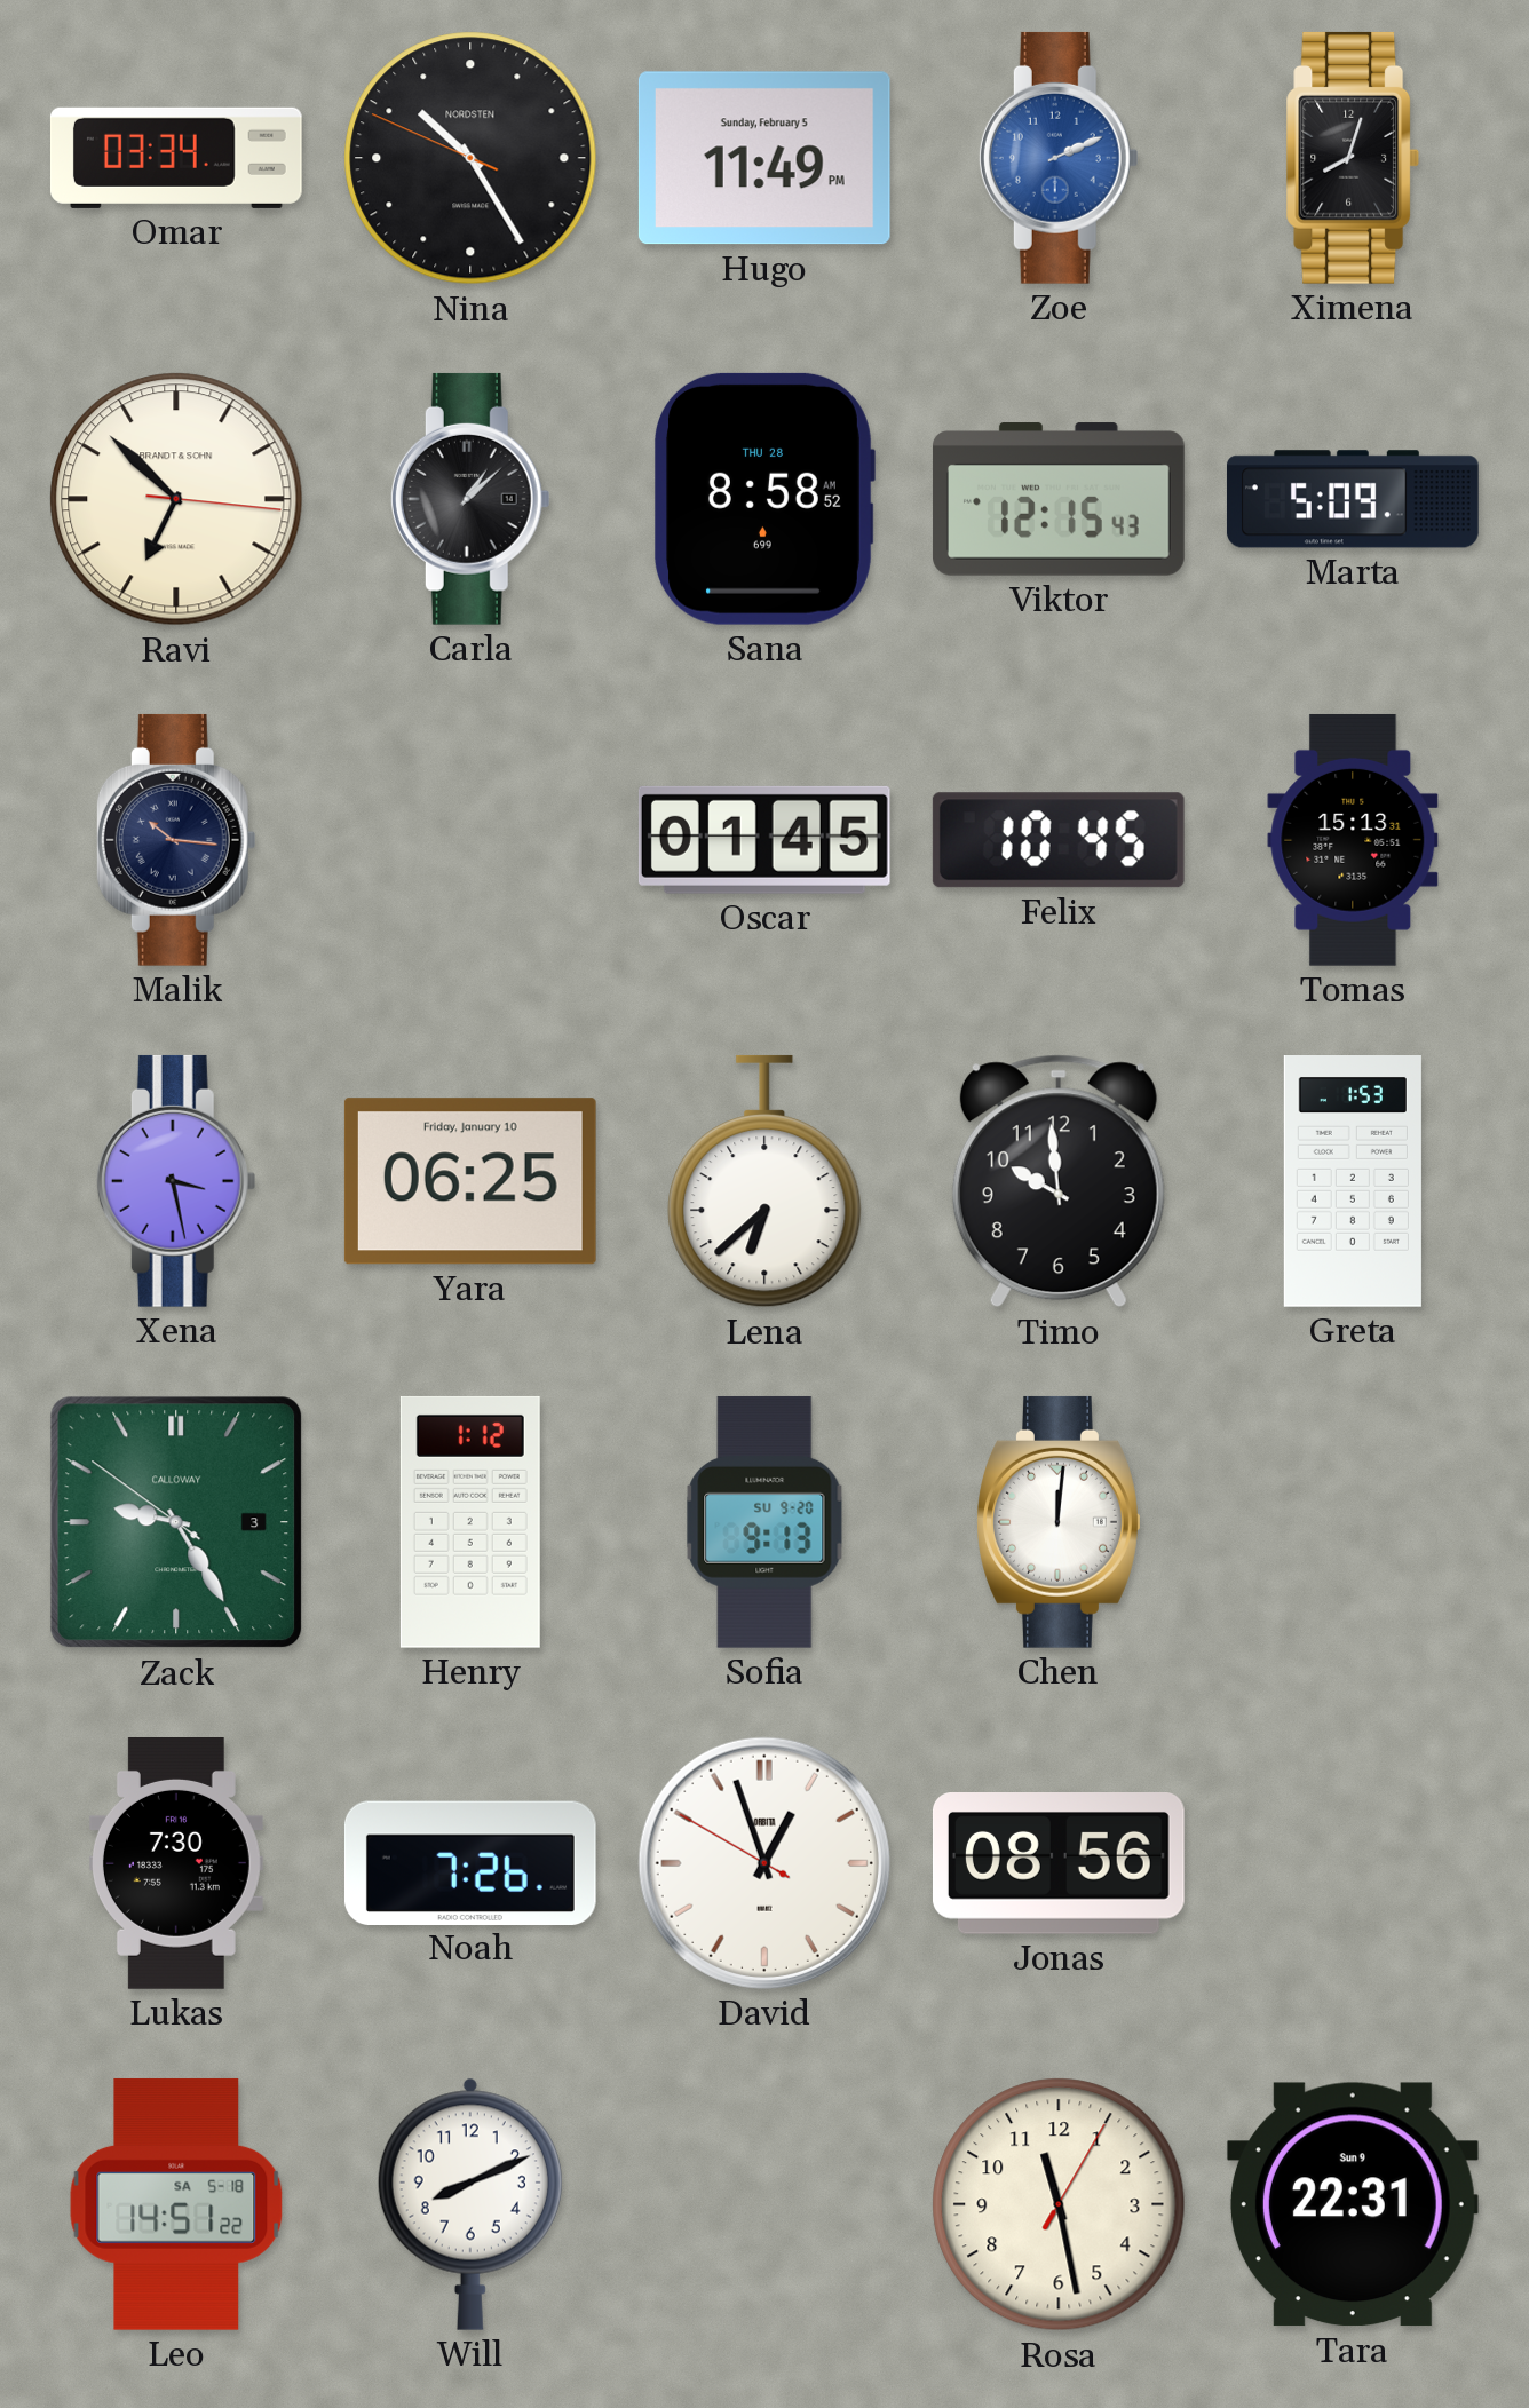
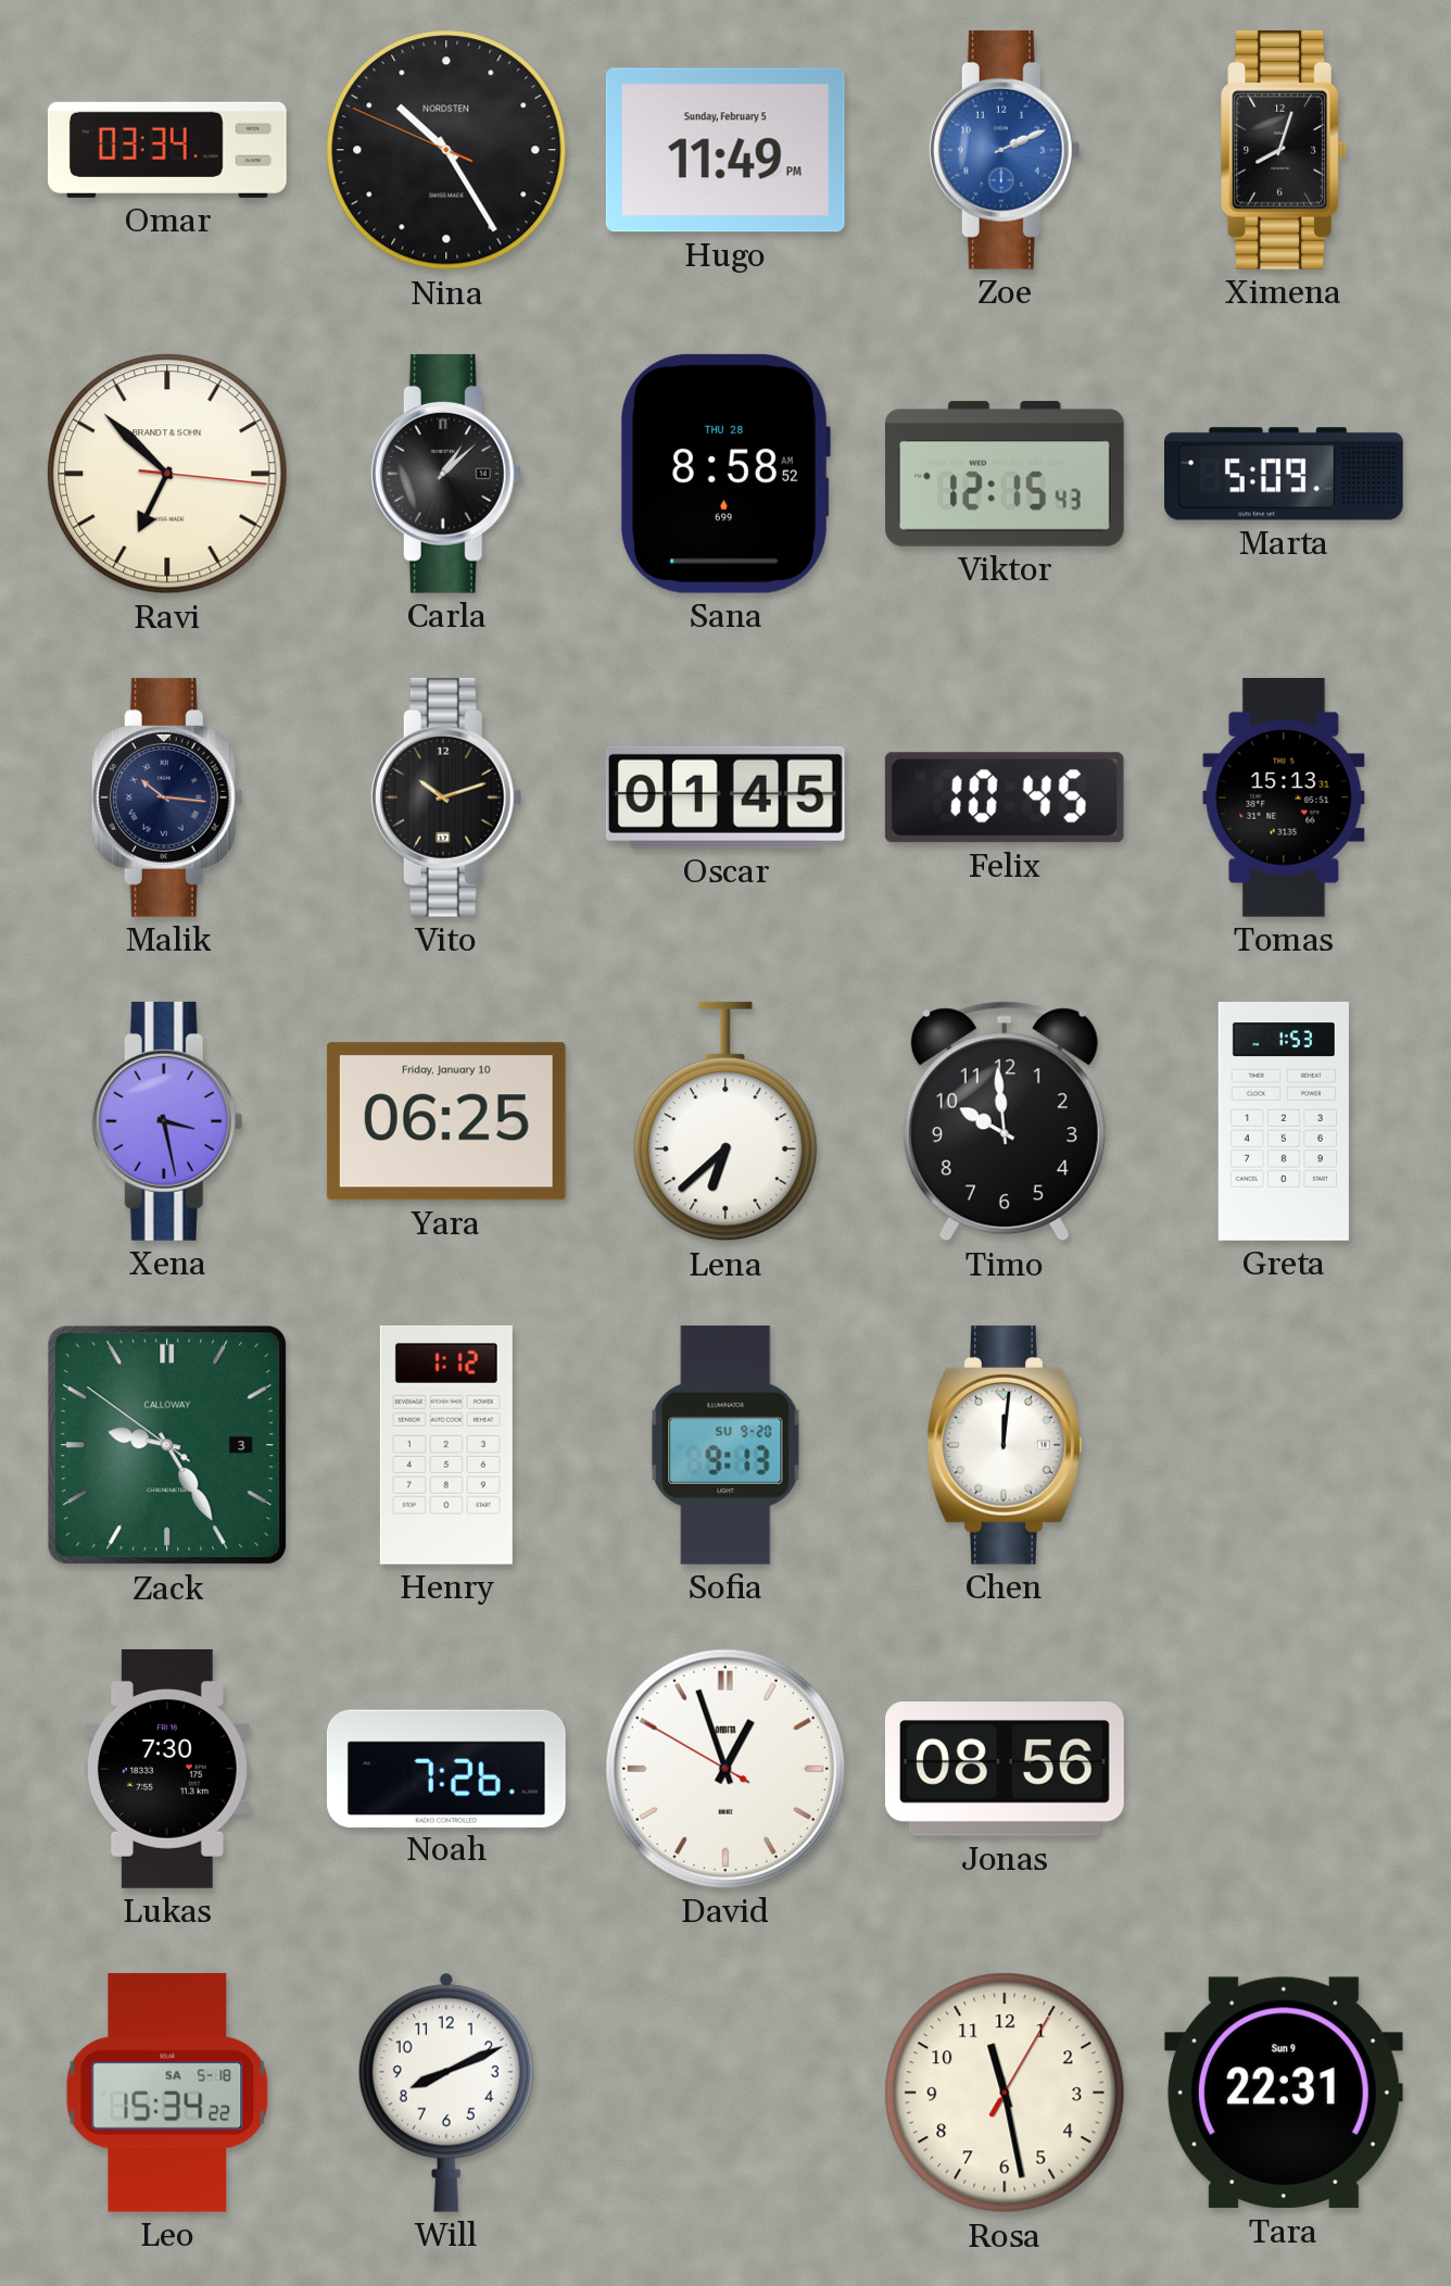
Vito: none -> 10:12
Leo: 14:51 -> 15:34
